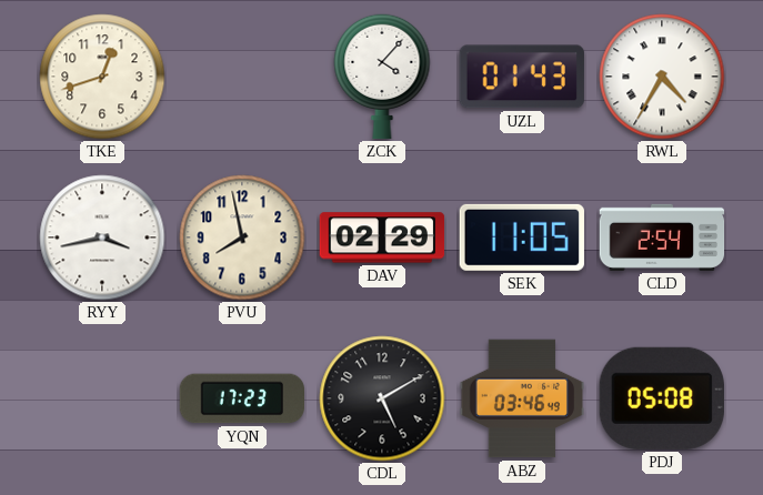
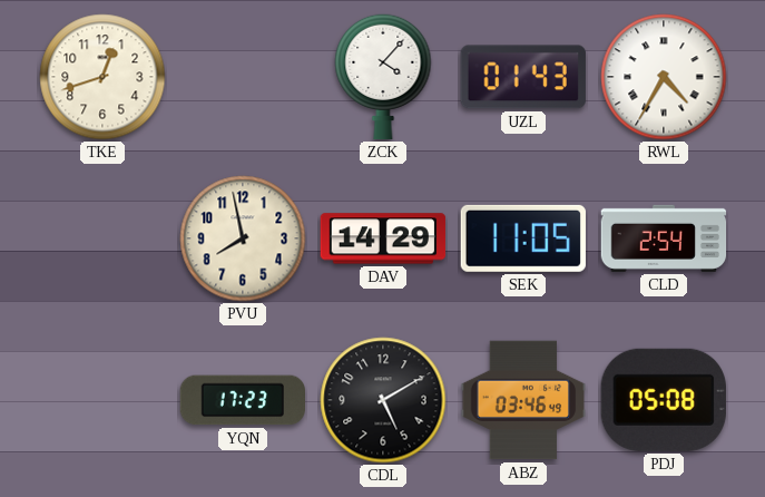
RYY: 3:43 -> none
DAV: 02:29 -> 14:29
